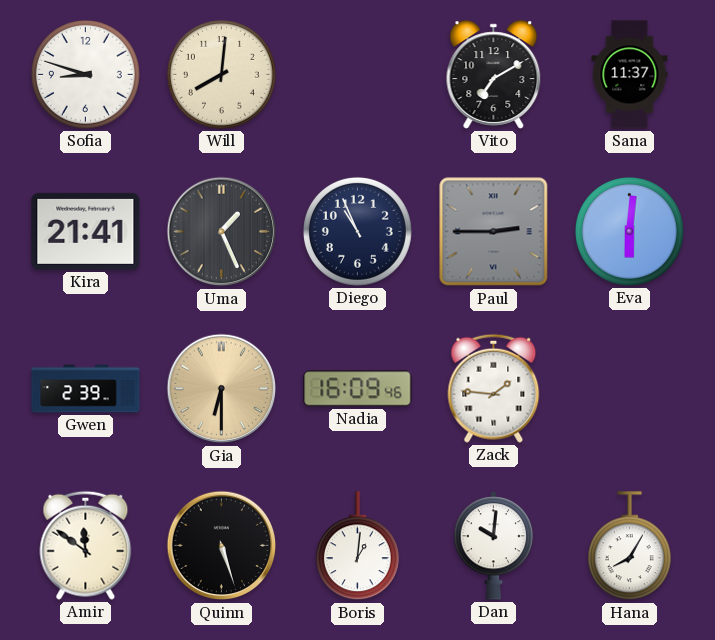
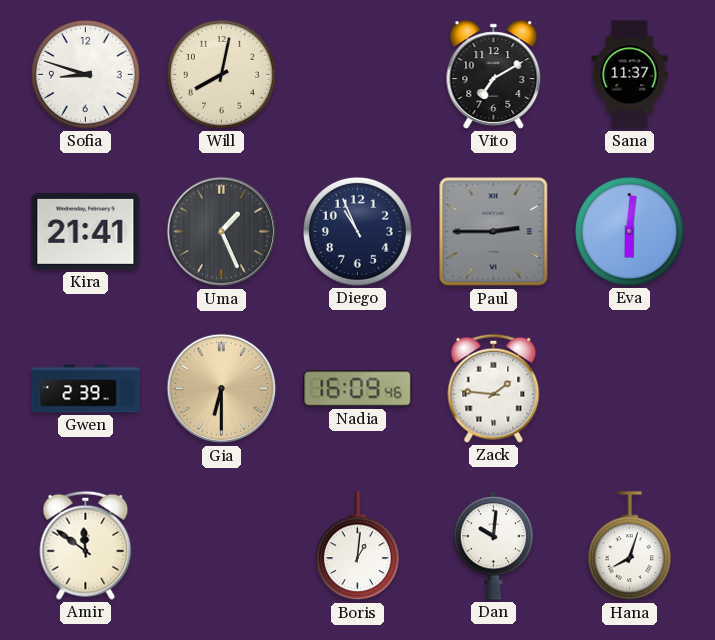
Will: 8:01 -> 8:02
Quinn: 5:27 -> none
Hana: 8:05 -> 8:03
